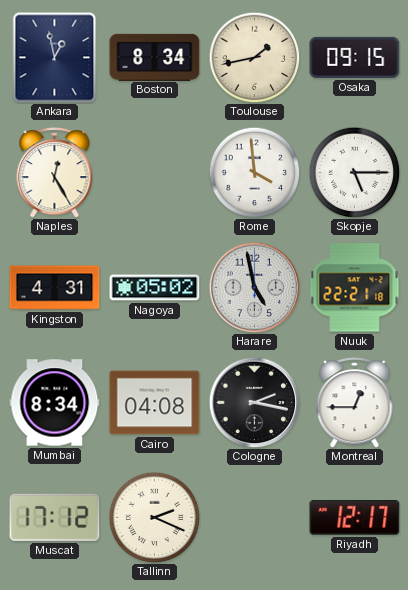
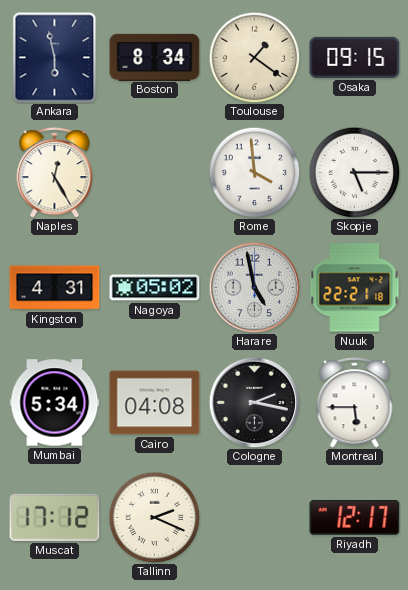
Ankara: 12:58 -> 5:58
Toulouse: 1:43 -> 1:21
Mumbai: 8:34 -> 5:34
Montreal: 12:45 -> 5:45
